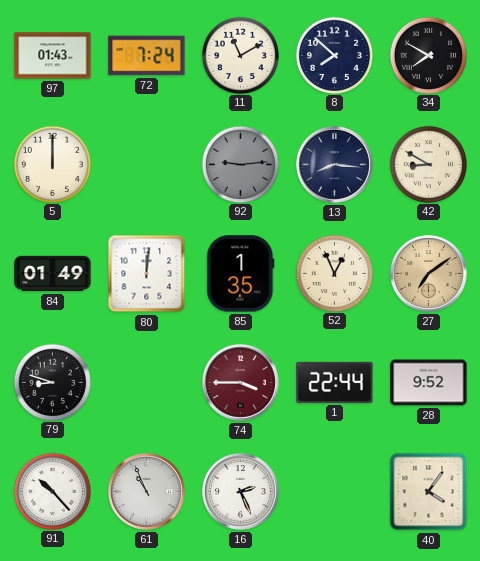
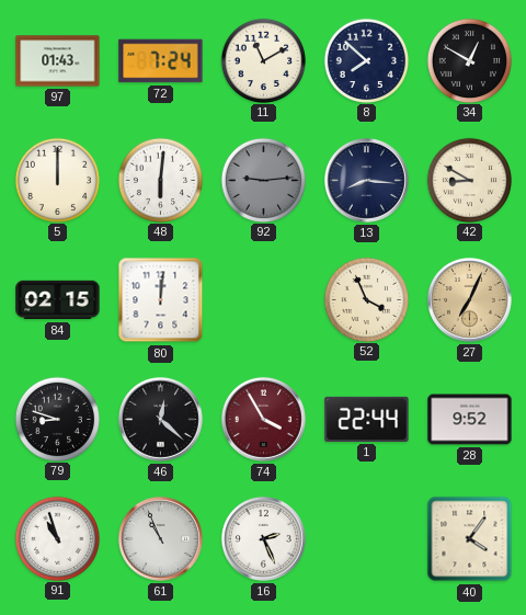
34: 7:50 -> 12:50
48: none -> 6:01
84: 01:49 -> 02:15
85: 1:35 -> none
52: 12:56 -> 3:56
27: 7:09 -> 7:04
46: none -> 12:22
74: 3:45 -> 3:55
91: 10:23 -> 10:57
